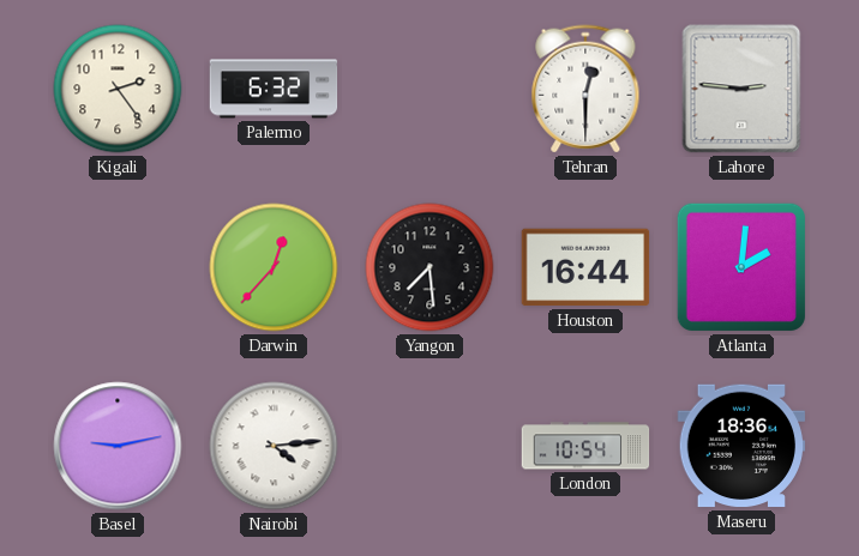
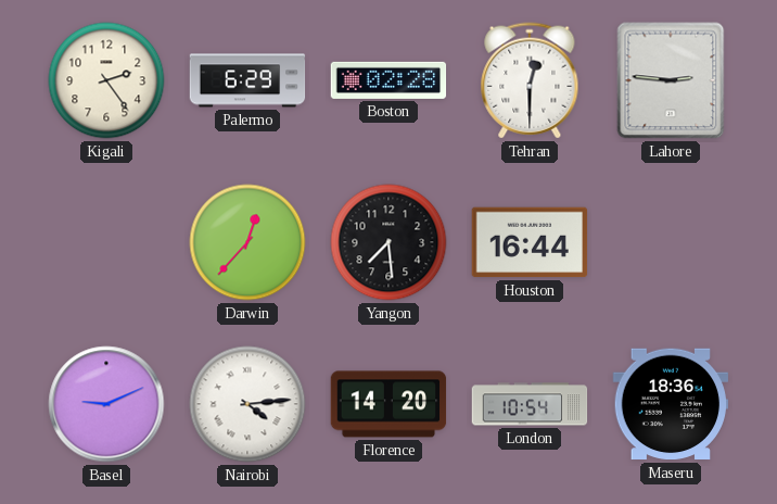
Palermo: 6:32 -> 6:29
Boston: none -> 02:28
Atlanta: 2:01 -> none
Basel: 9:13 -> 9:11
Florence: none -> 14:20
